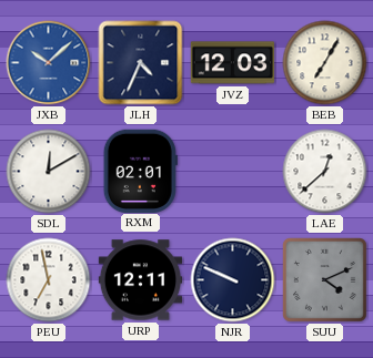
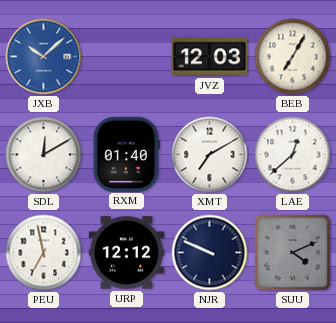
JLH: 4:34 -> none
RXM: 02:01 -> 01:40
XMT: none -> 7:10
URP: 12:11 -> 12:12
